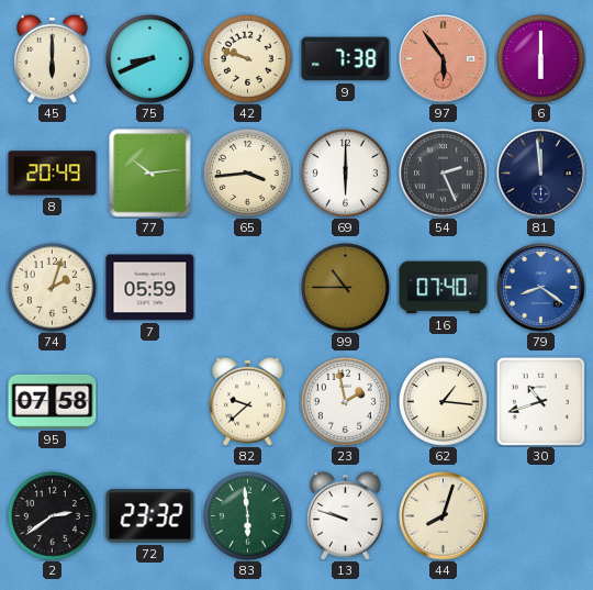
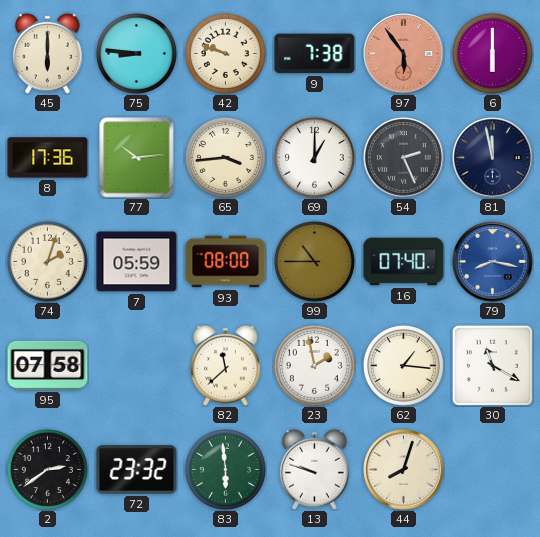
75: 8:41 -> 8:46
8: 20:49 -> 17:36
69: 6:00 -> 1:00
81: 11:59 -> 11:58
93: none -> 08:00
79: 8:21 -> 8:17
82: 9:38 -> 11:38
30: 10:42 -> 11:20
